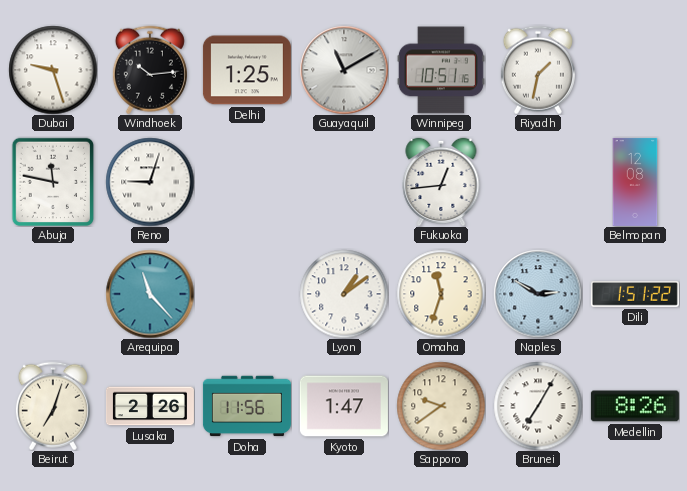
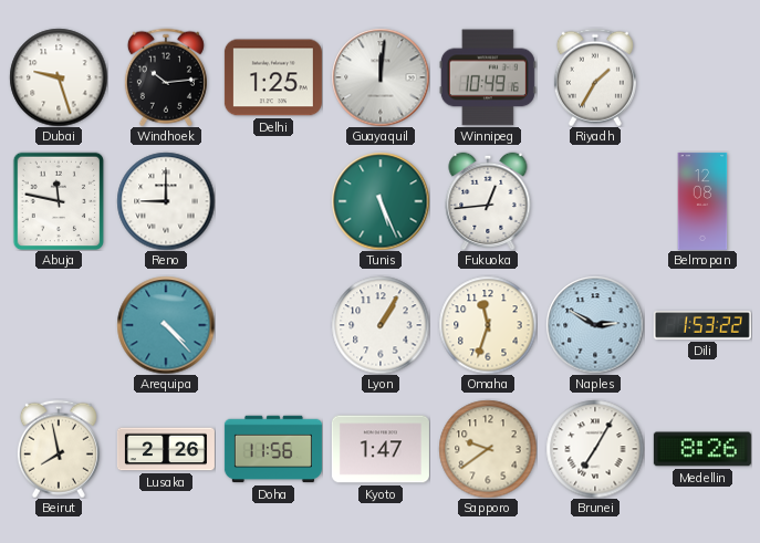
Guayaquil: 11:10 -> 12:01
Winnipeg: 10:51 -> 10:49
Riyadh: 1:32 -> 1:35
Reno: 9:03 -> 9:00
Tunis: none -> 5:26
Arequipa: 11:23 -> 4:23
Lyon: 1:09 -> 1:05
Dili: 1:51 -> 1:53
Beirut: 7:03 -> 7:58
